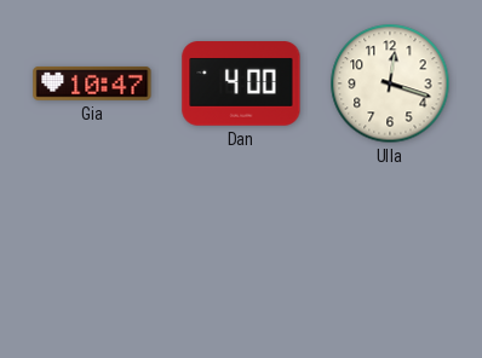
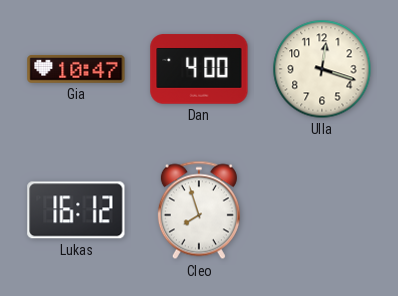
Lukas: none -> 16:12
Cleo: none -> 7:57
